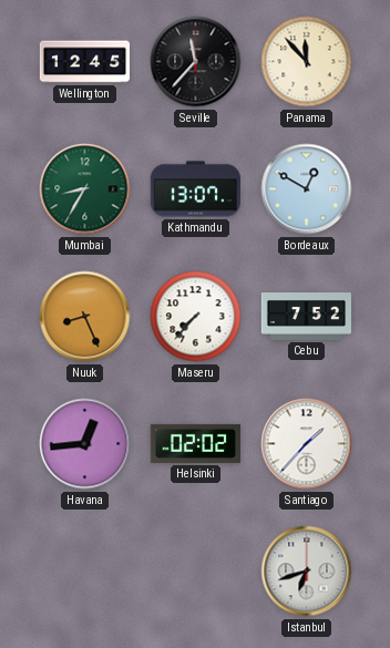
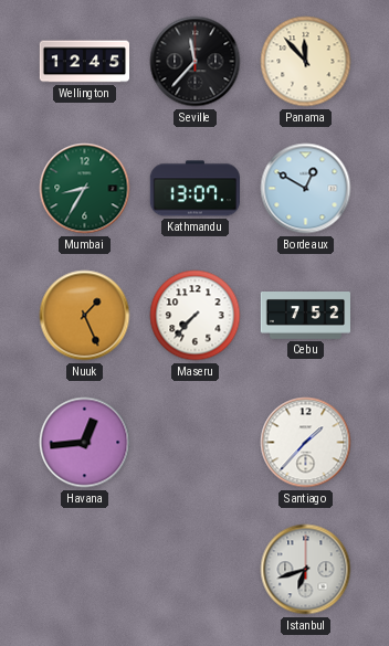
Nuuk: 8:26 -> 1:26
Helsinki: 02:02 -> none
